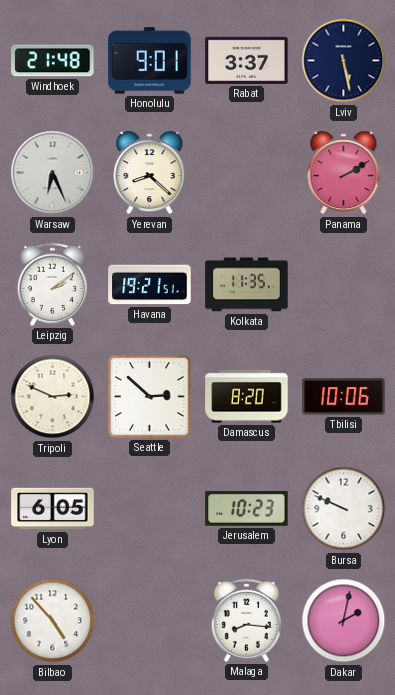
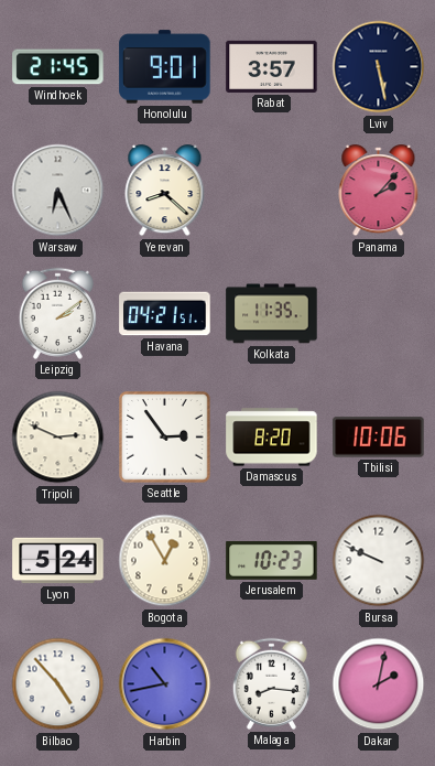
Windhoek: 21:48 -> 21:45
Rabat: 3:37 -> 3:57
Panama: 2:10 -> 2:07
Havana: 19:21 -> 04:21
Seattle: 2:52 -> 2:54
Lyon: 6:05 -> 5:24
Bogota: none -> 12:55
Harbin: none -> 10:43
